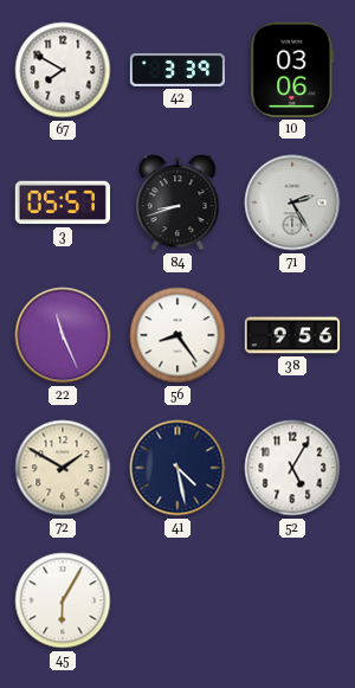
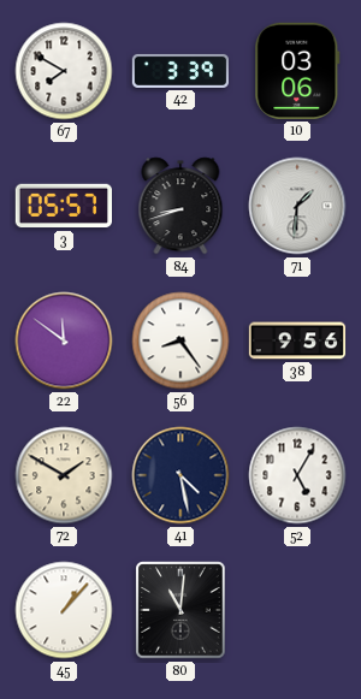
71: 2:25 -> 1:31
22: 11:26 -> 11:51
45: 6:05 -> 1:07
80: none -> 11:01
